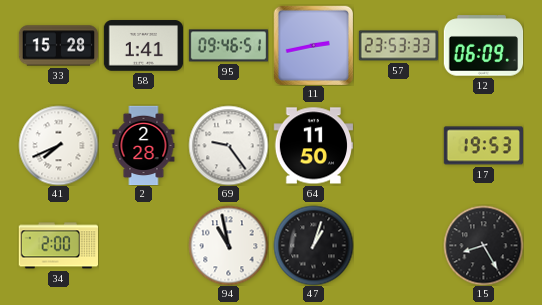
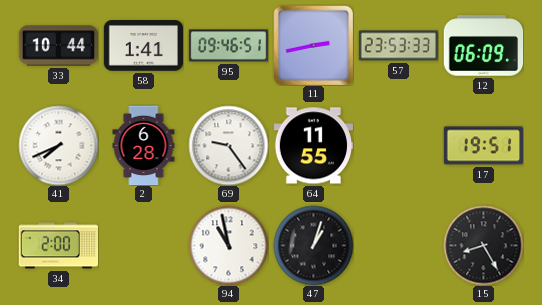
33: 15:28 -> 10:44
2: 2:28 -> 6:28
64: 11:50 -> 11:55
17: 19:53 -> 19:51
